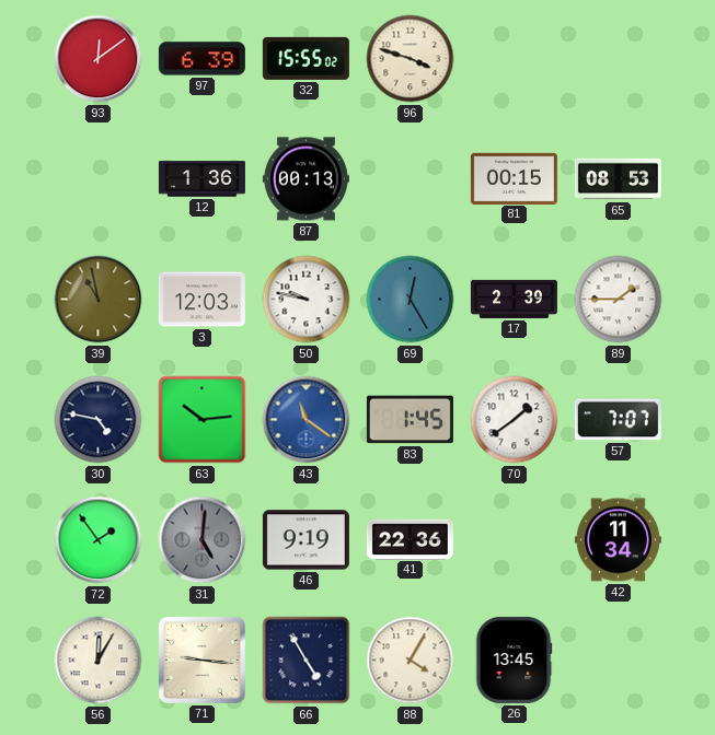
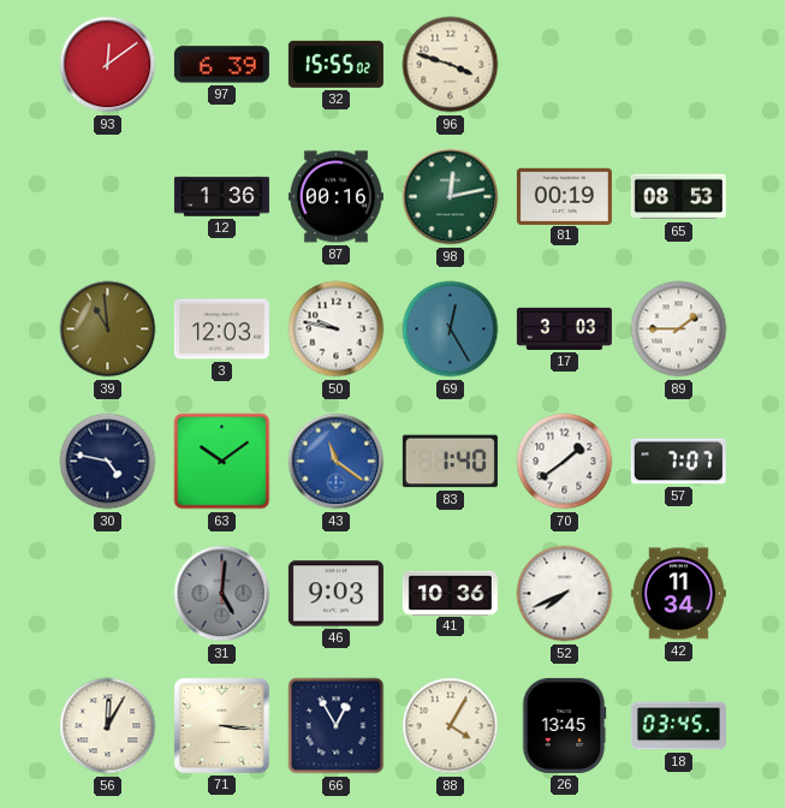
87: 00:13 -> 00:16
98: none -> 12:13
81: 00:15 -> 00:19
39: 10:58 -> 10:59
17: 2:39 -> 3:03
63: 10:14 -> 10:09
83: 1:45 -> 1:40
72: 1:54 -> none
46: 9:19 -> 9:03
41: 22:36 -> 10:36
52: none -> 7:41
71: 9:16 -> 3:16
66: 4:55 -> 12:55
18: none -> 03:45
